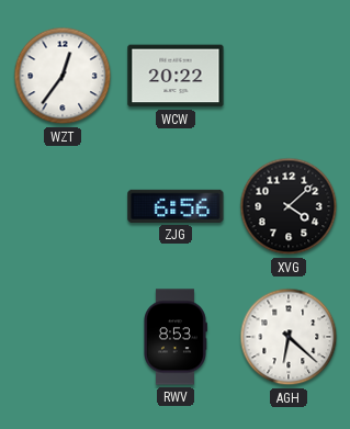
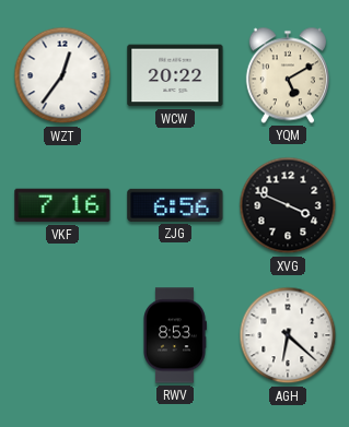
YQM: none -> 5:10
VKF: none -> 7:16
XVG: 4:08 -> 3:49
